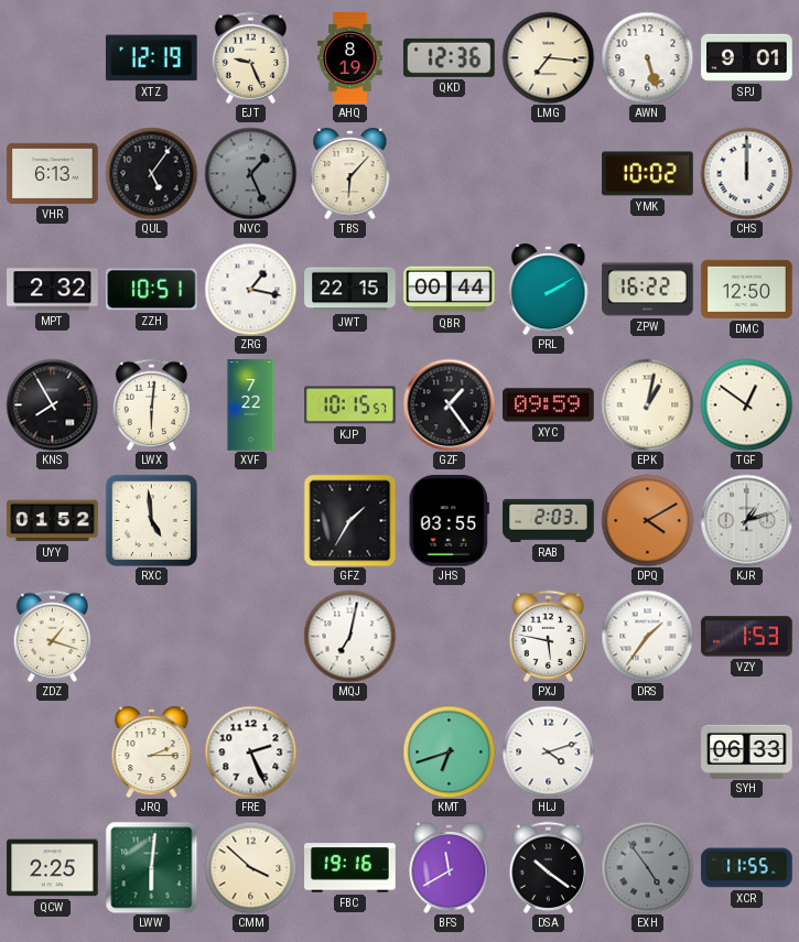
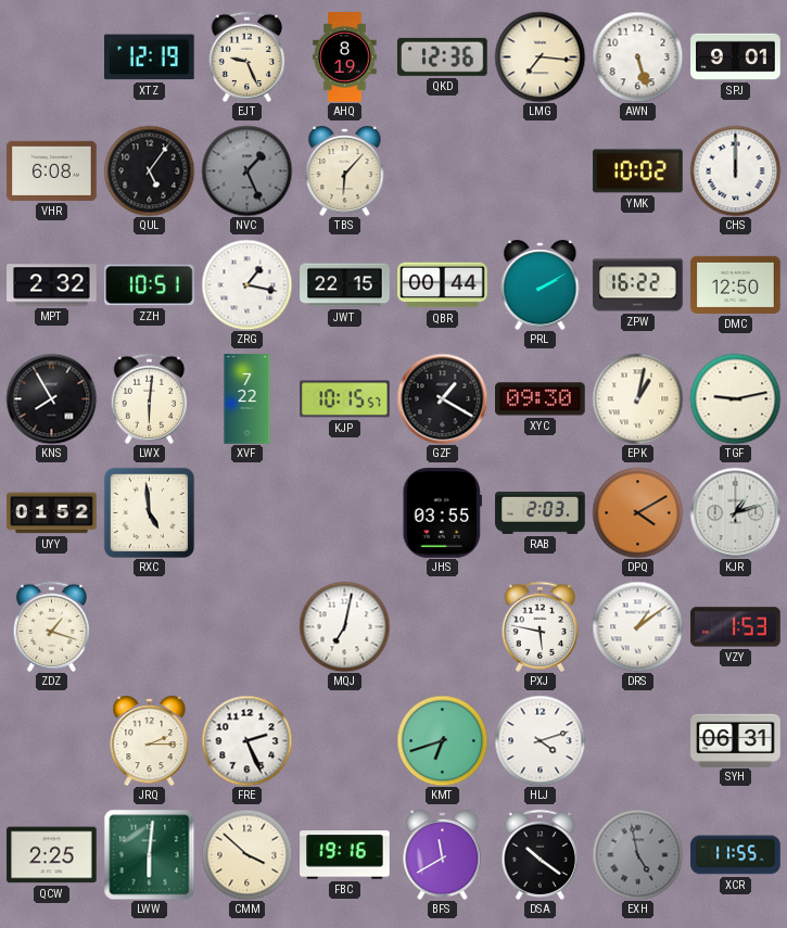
VHR: 6:13 -> 6:08
GZF: 1:24 -> 1:20
XYC: 09:59 -> 09:30
TGF: 12:51 -> 9:13
GFZ: 1:35 -> none
DRS: 1:36 -> 1:09
SYH: 06:33 -> 06:31
EXH: 4:54 -> 4:58
